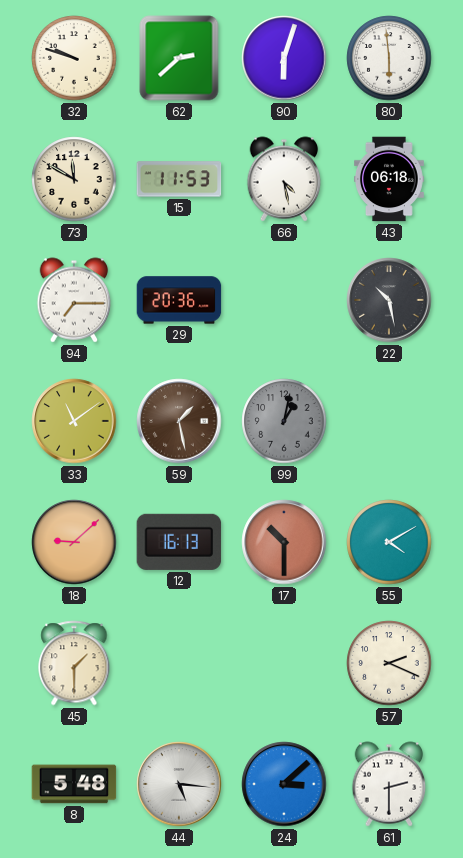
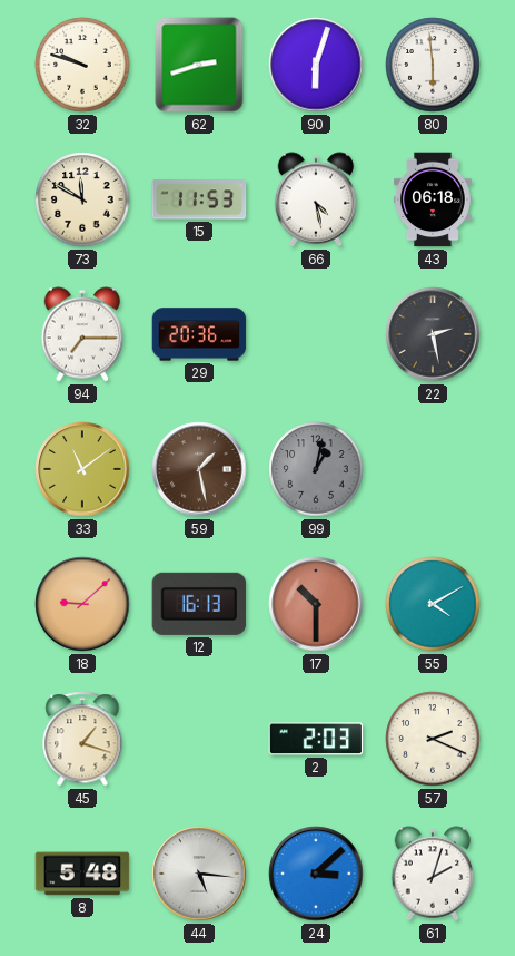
62: 2:38 -> 2:42
22: 10:28 -> 2:28
45: 1:30 -> 1:18
2: none -> 2:03
61: 2:30 -> 2:03
